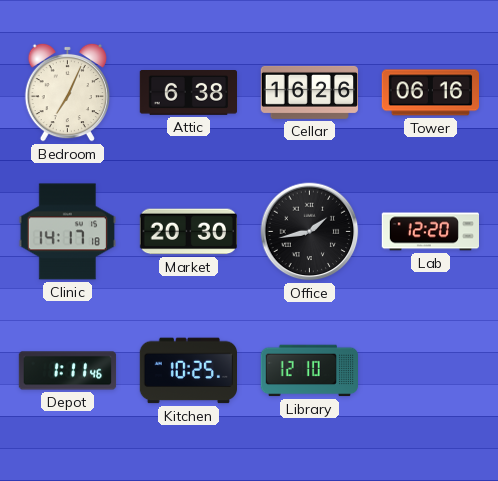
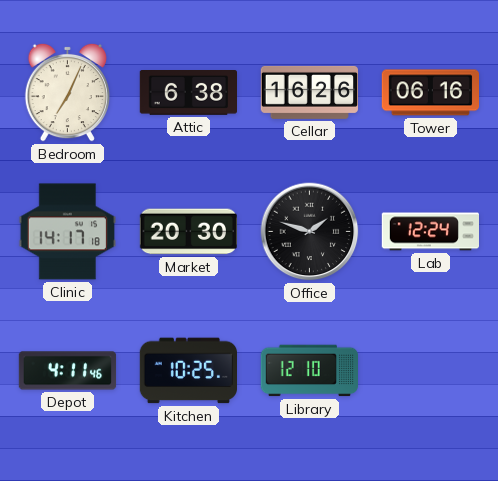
Office: 1:43 -> 1:48
Lab: 12:20 -> 12:24
Depot: 1:11 -> 4:11
